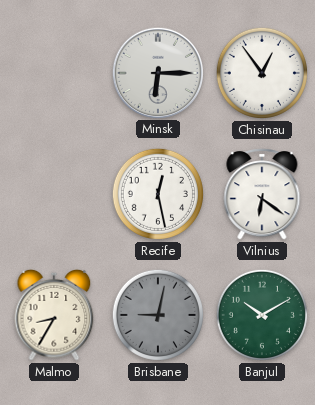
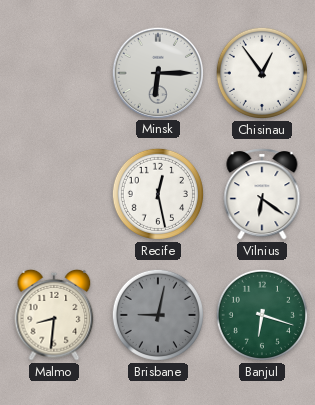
Malmo: 8:35 -> 8:31
Banjul: 10:10 -> 6:18
